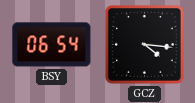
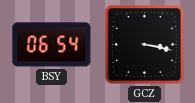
GCZ: 4:16 -> 3:17
